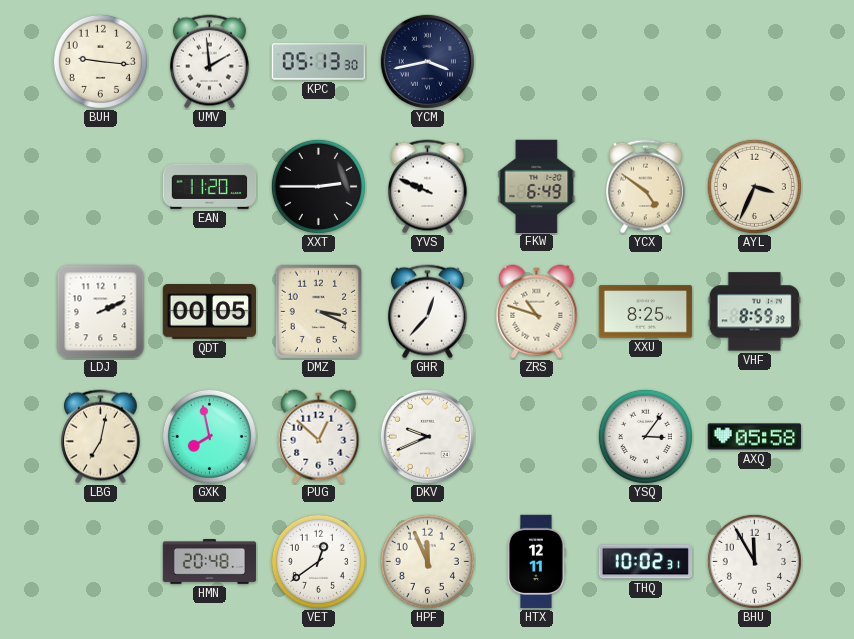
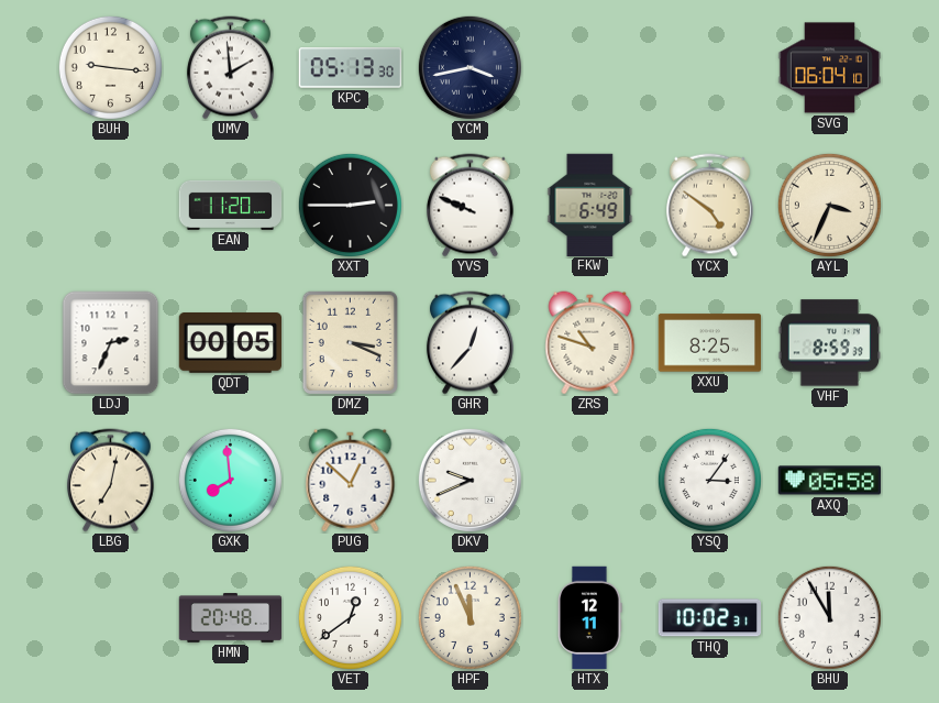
SVG: none -> 06:04
LDJ: 2:11 -> 2:34
GXK: 7:58 -> 7:59
